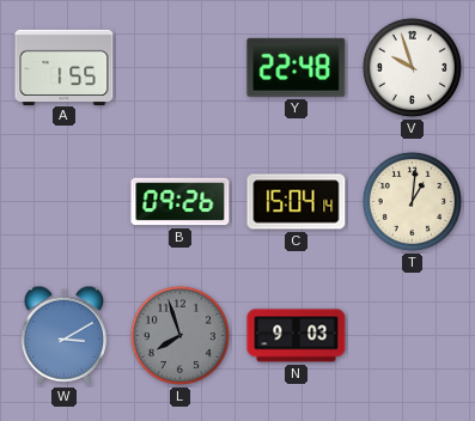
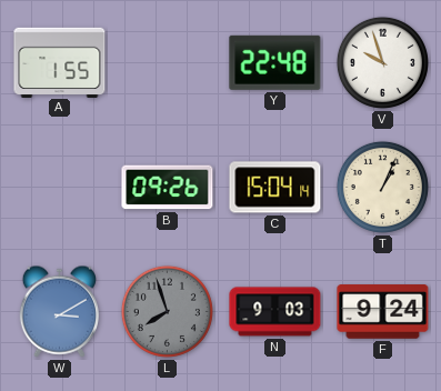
T: 1:01 -> 1:04
F: none -> 9:24
